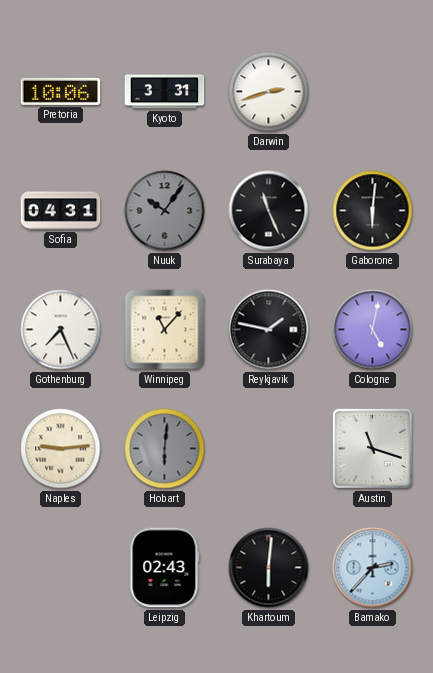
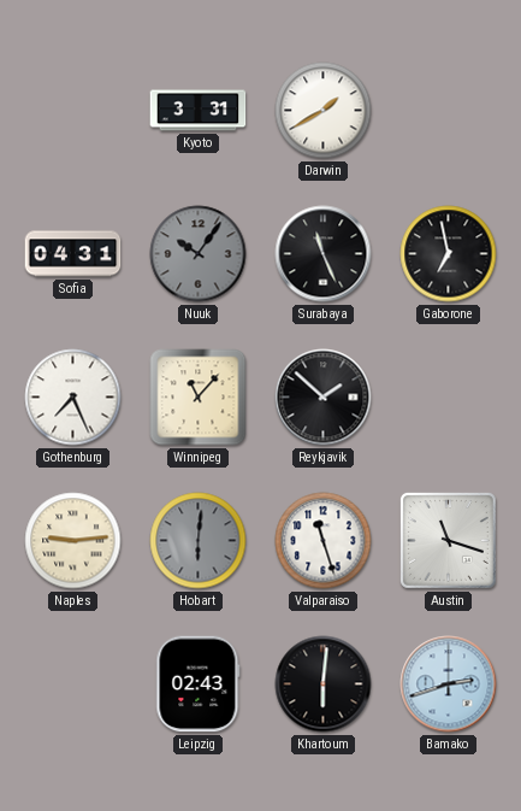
Pretoria: 10:06 -> none
Darwin: 2:42 -> 1:40
Gaborone: 6:01 -> 6:58
Reykjavik: 1:47 -> 1:52
Cologne: 5:02 -> none
Valparaiso: none -> 11:27
Bamako: 2:37 -> 2:42
